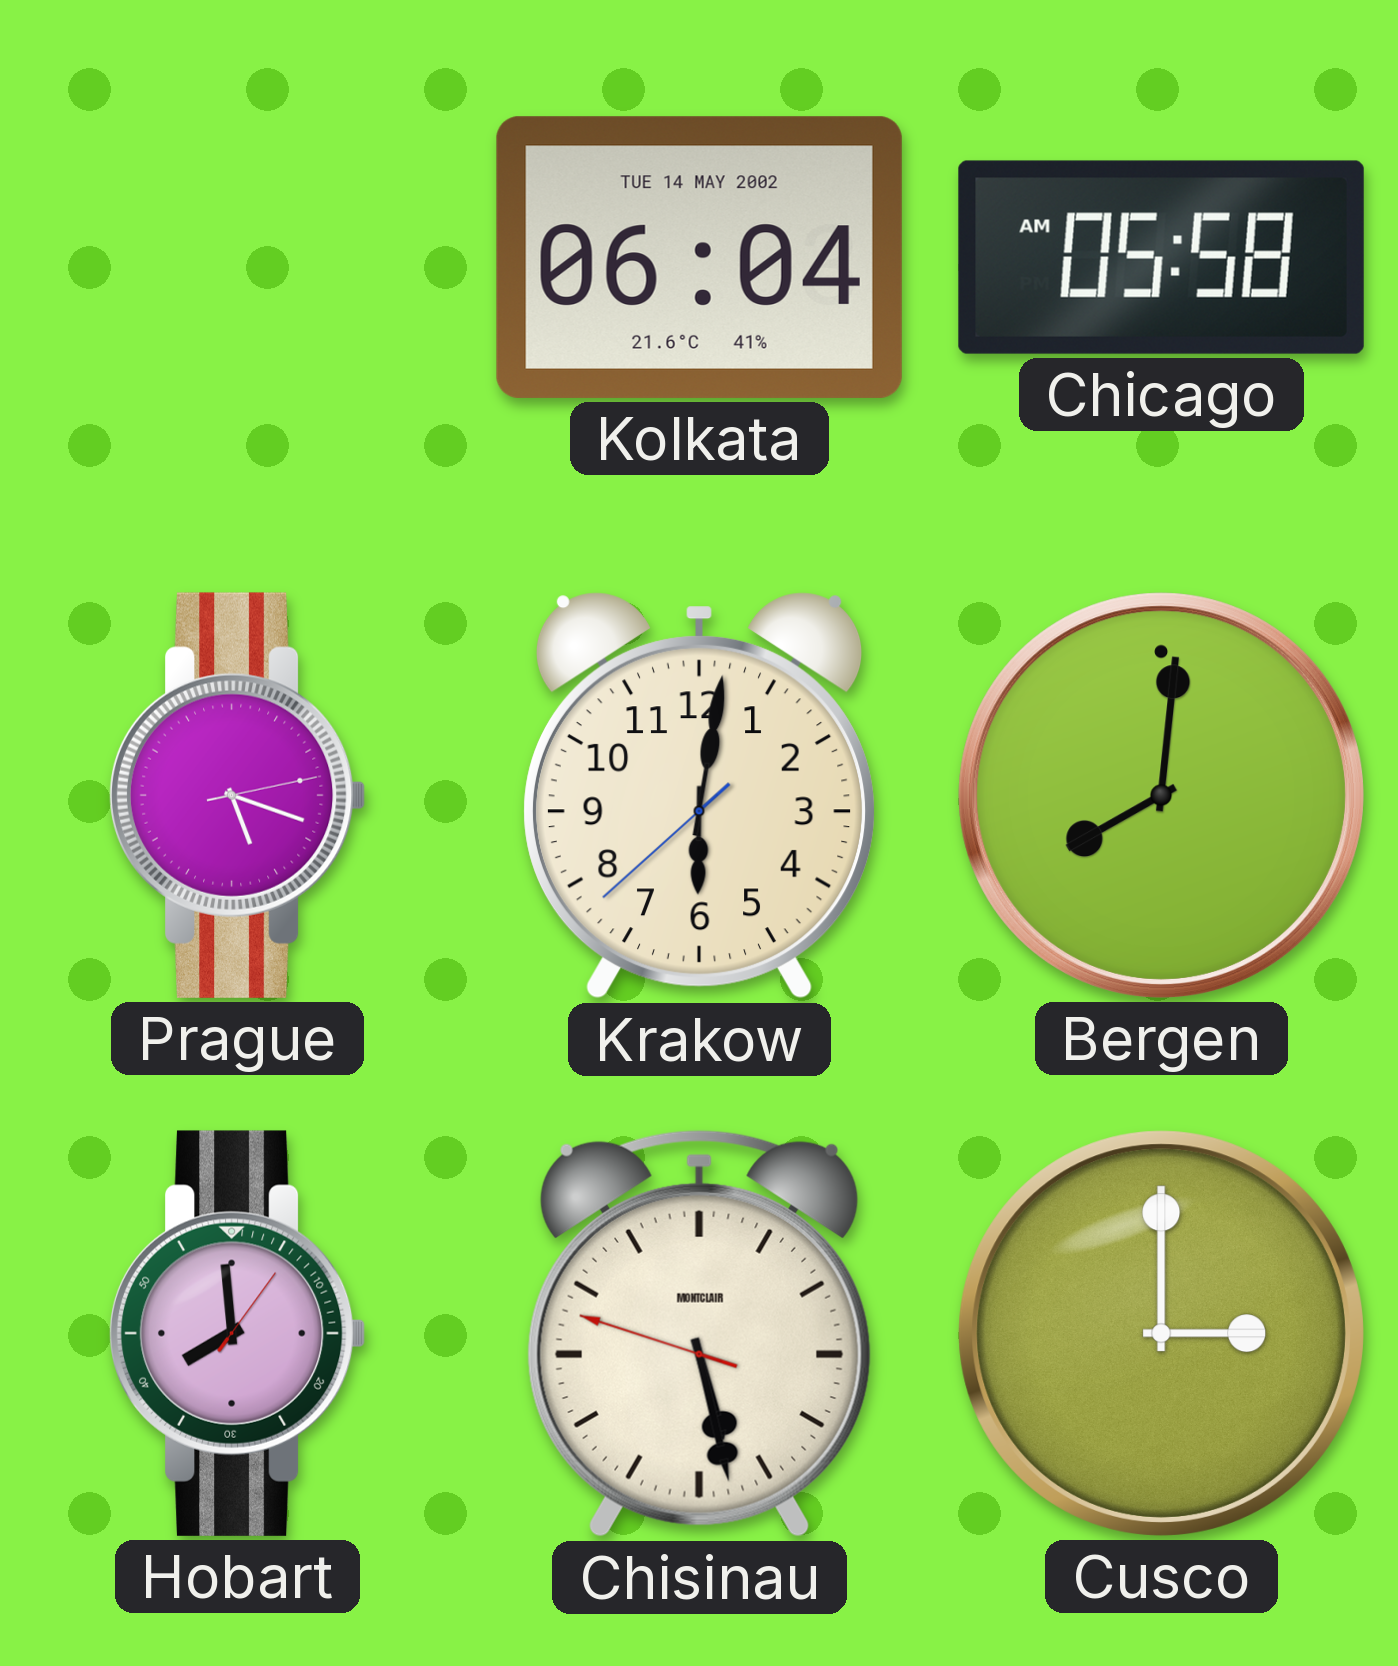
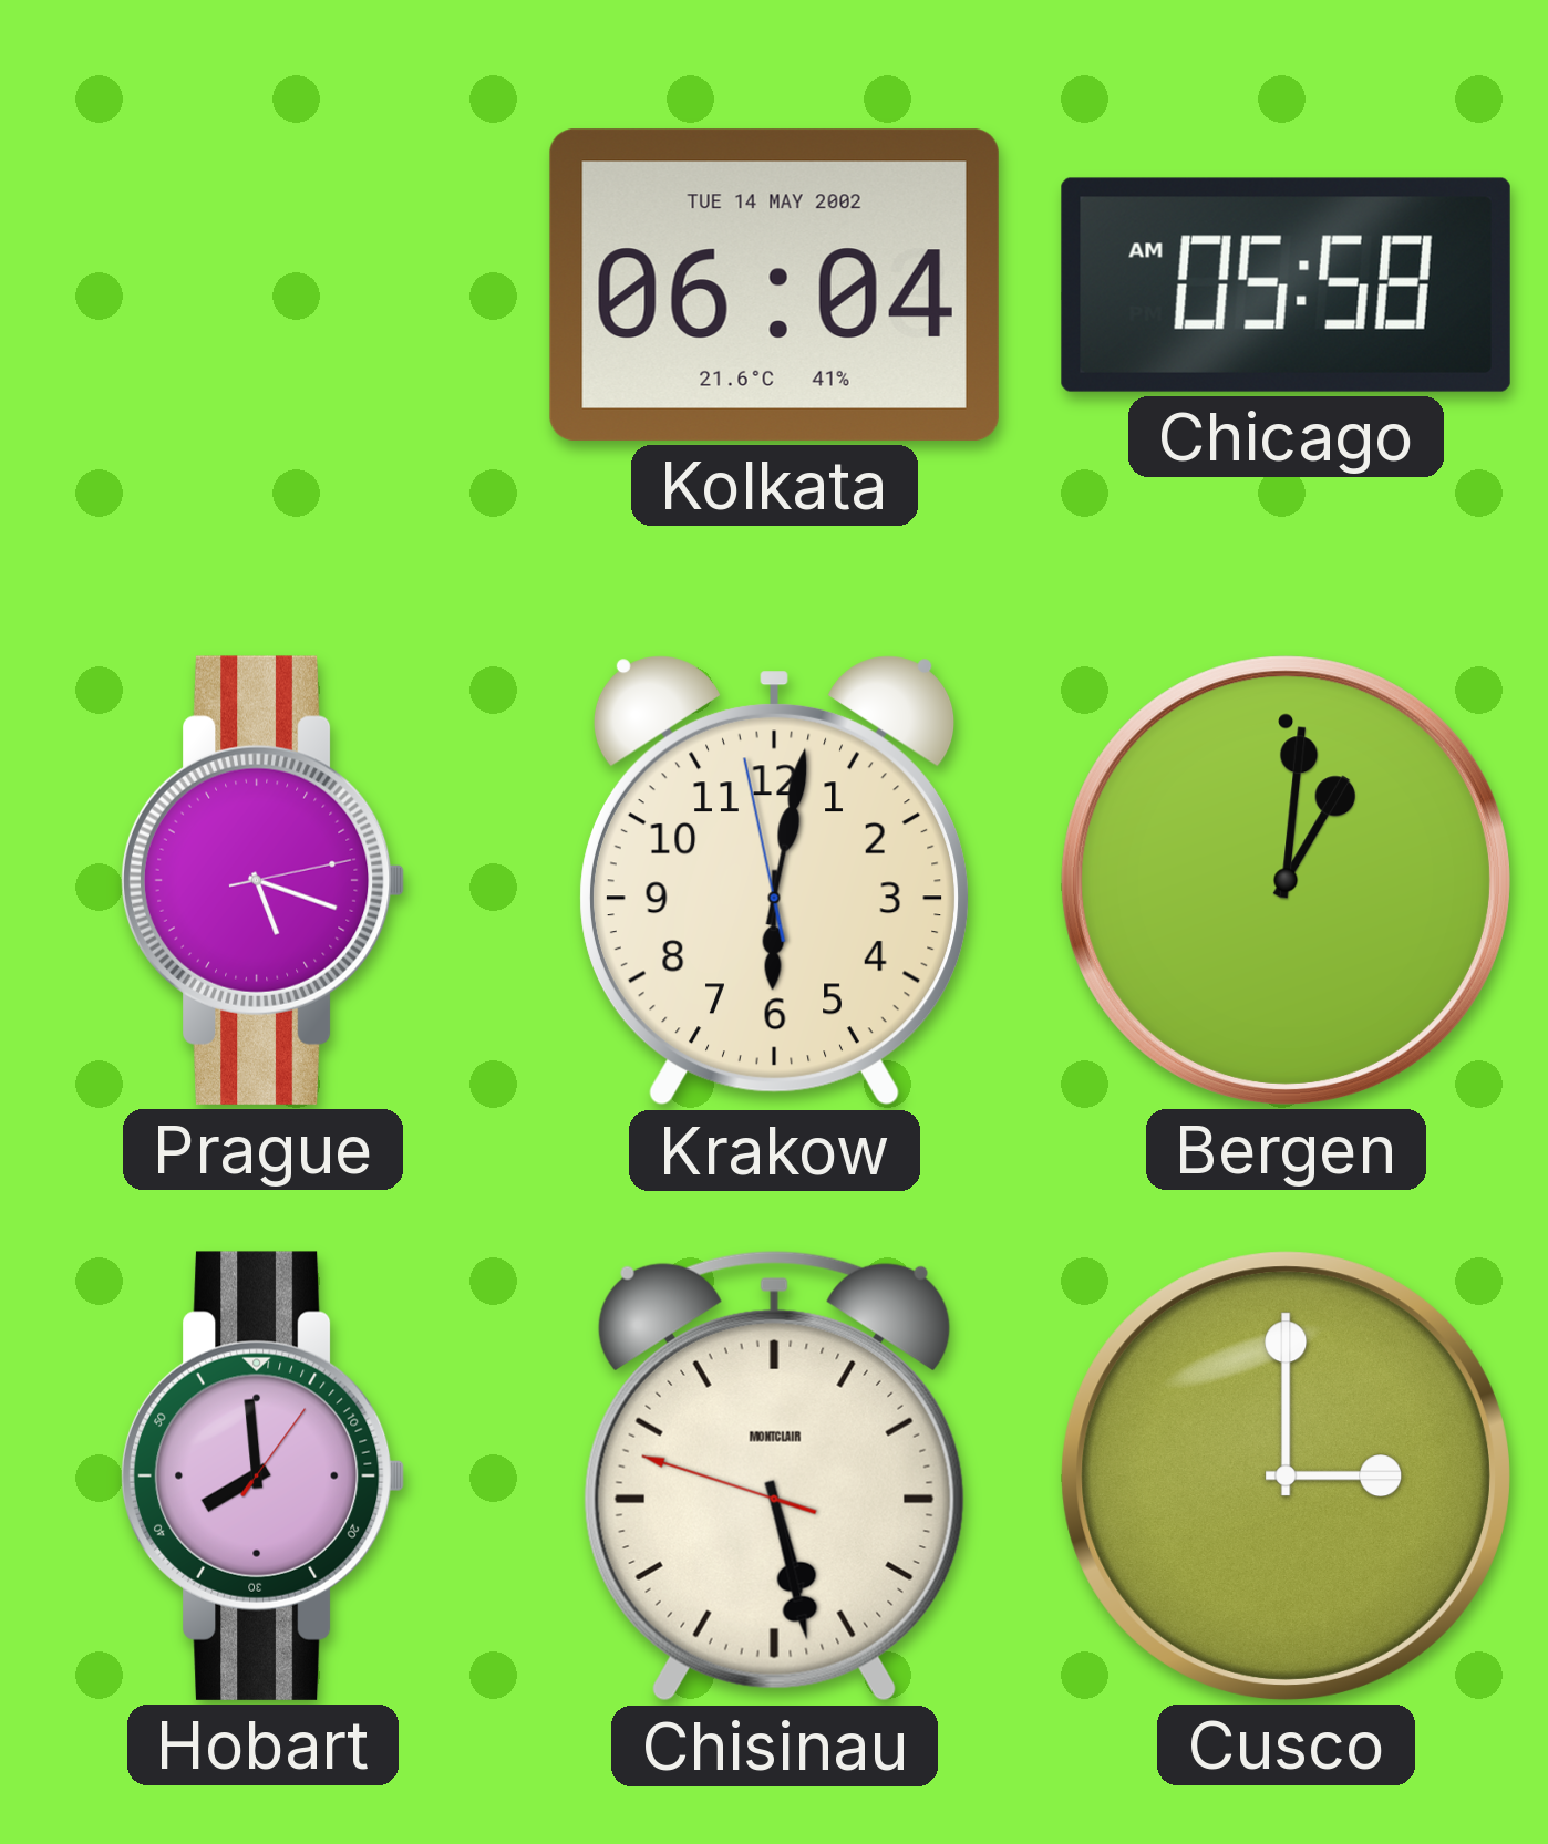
Krakow: 6:01:38 -> 6:01:58
Bergen: 8:01 -> 1:01
